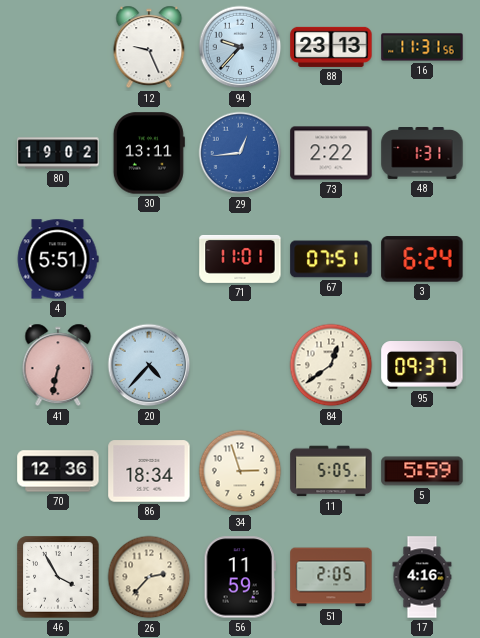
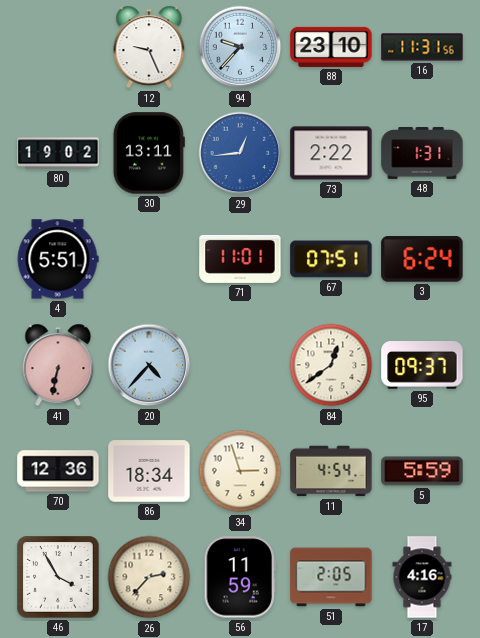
88: 23:13 -> 23:10
11: 5:05 -> 4:54
